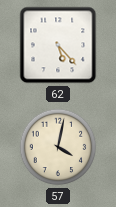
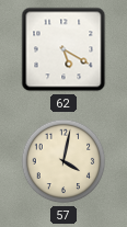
62: 5:23 -> 5:20
